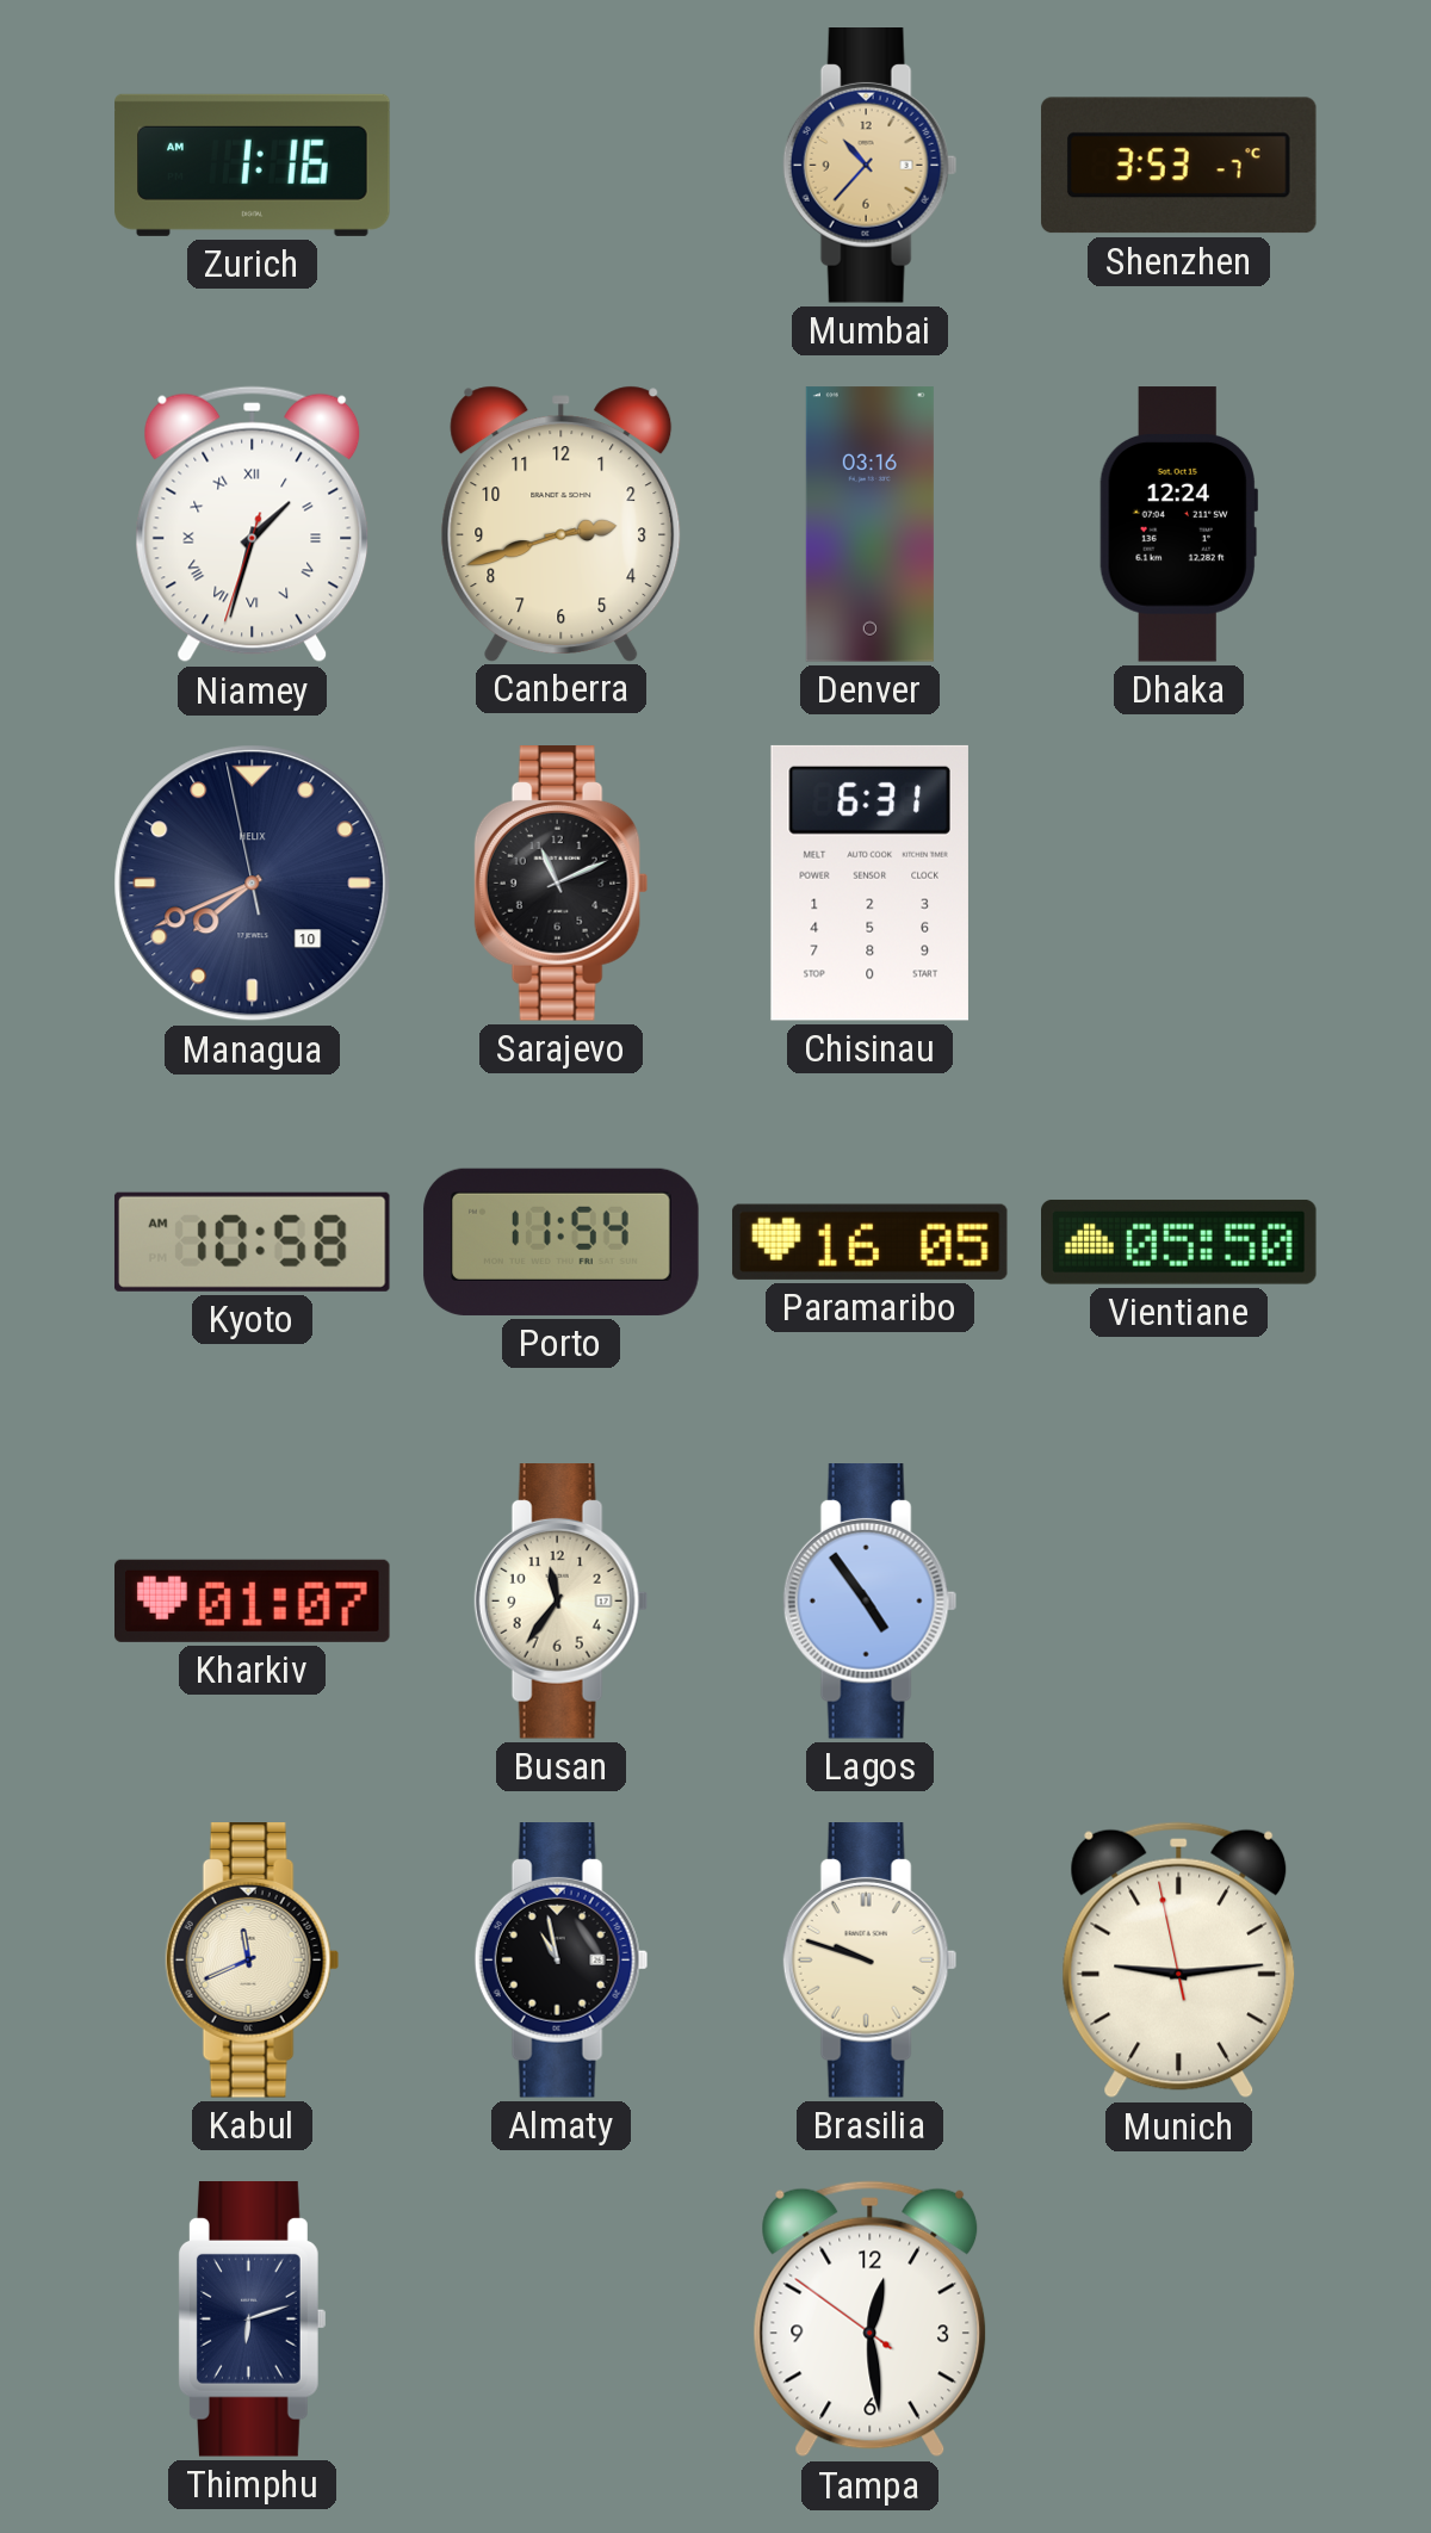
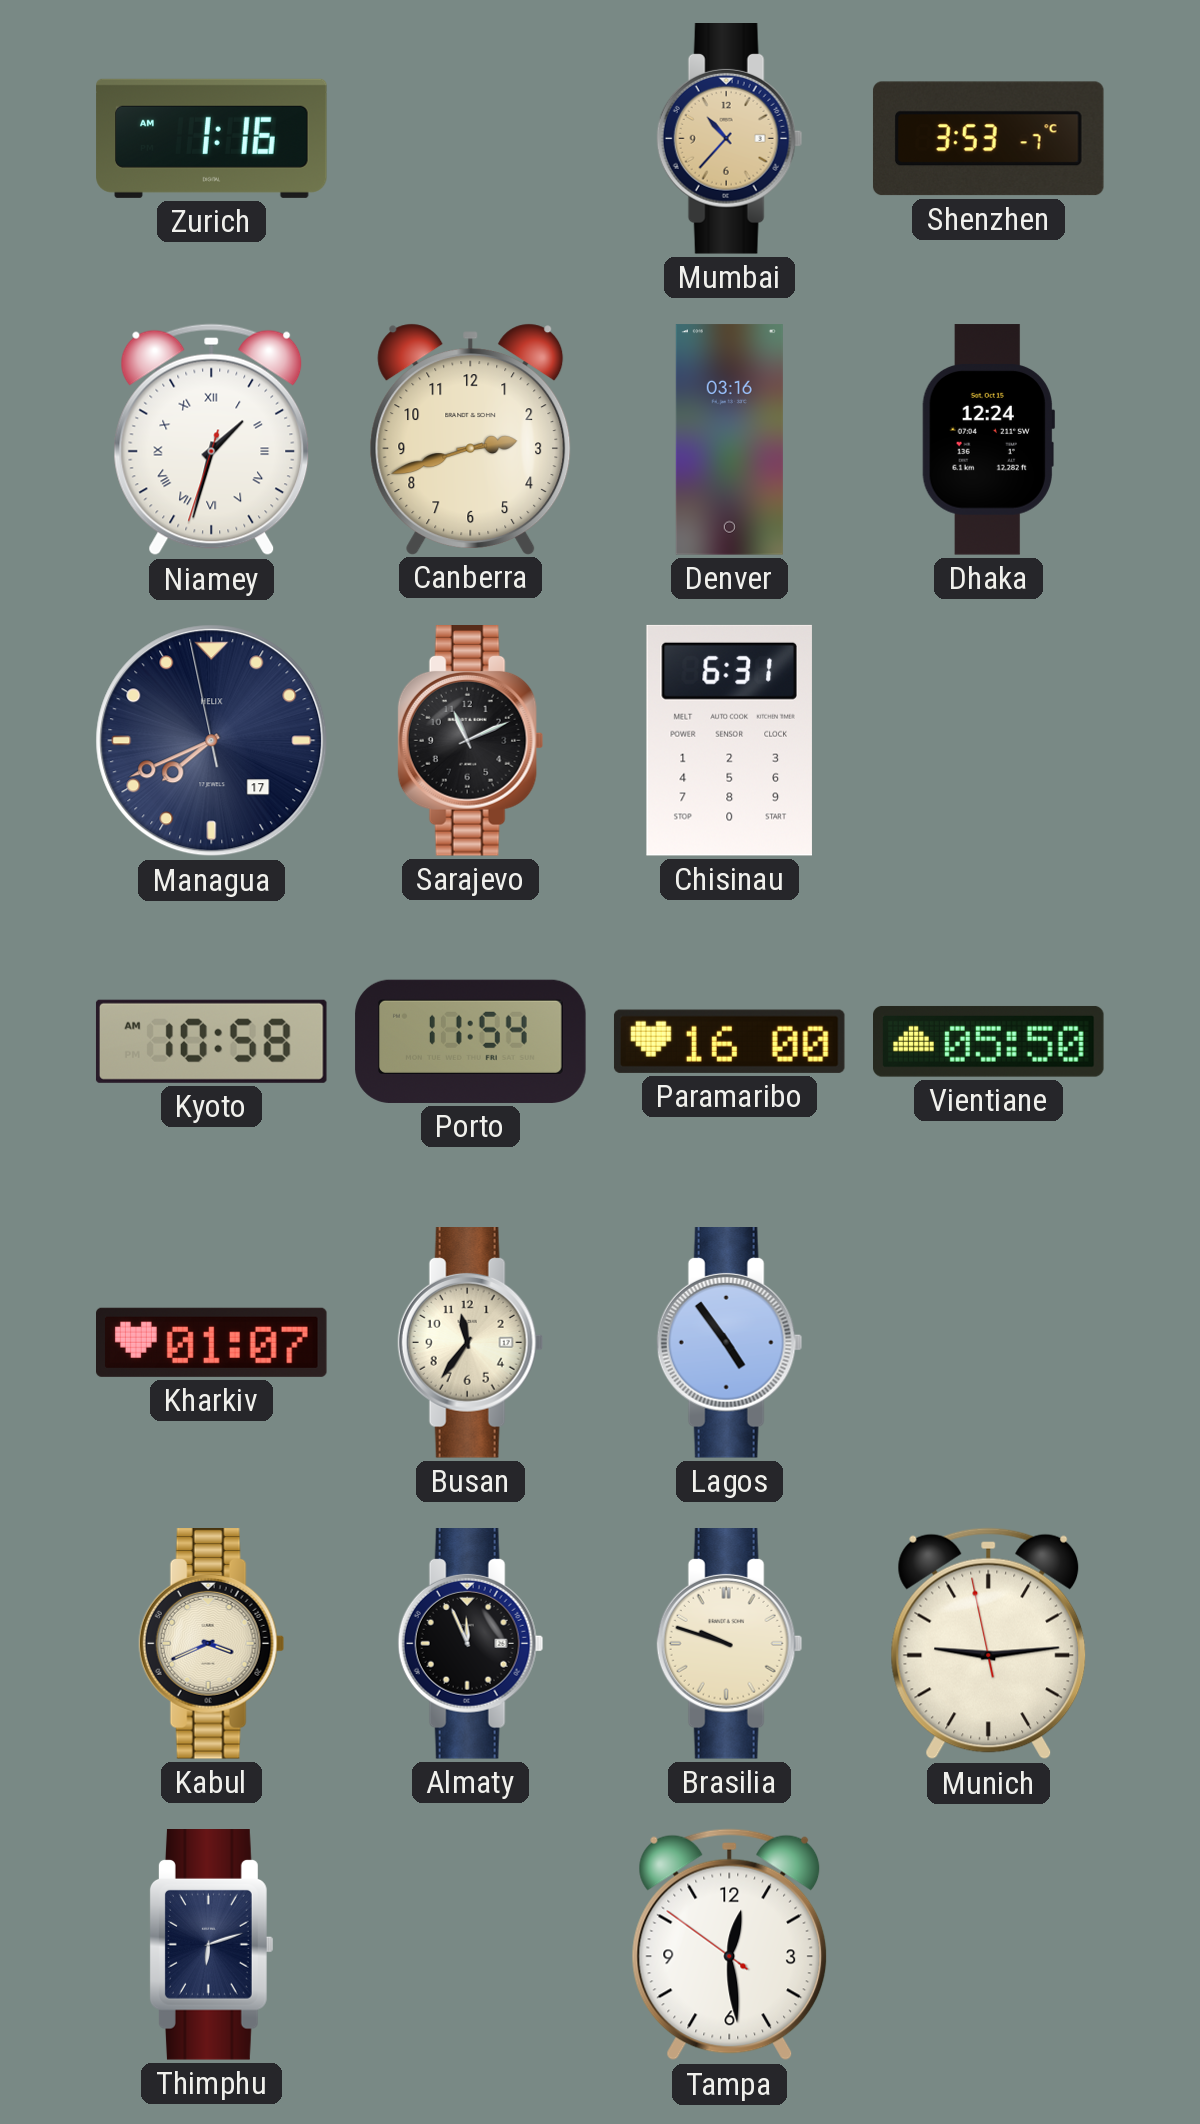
Managua date: 10 -> 17
Paramaribo: 16:05 -> 16:00
Kabul: 11:41 -> 3:41
Almaty: 10:58 -> 11:56
